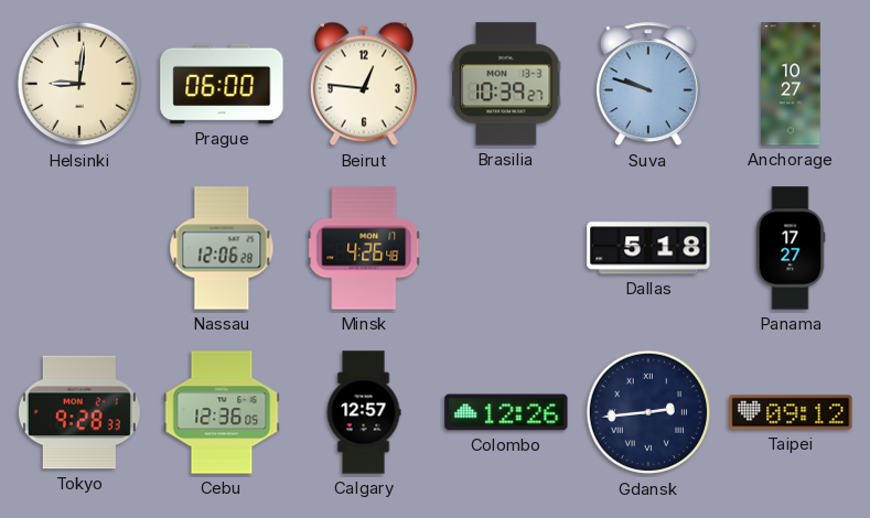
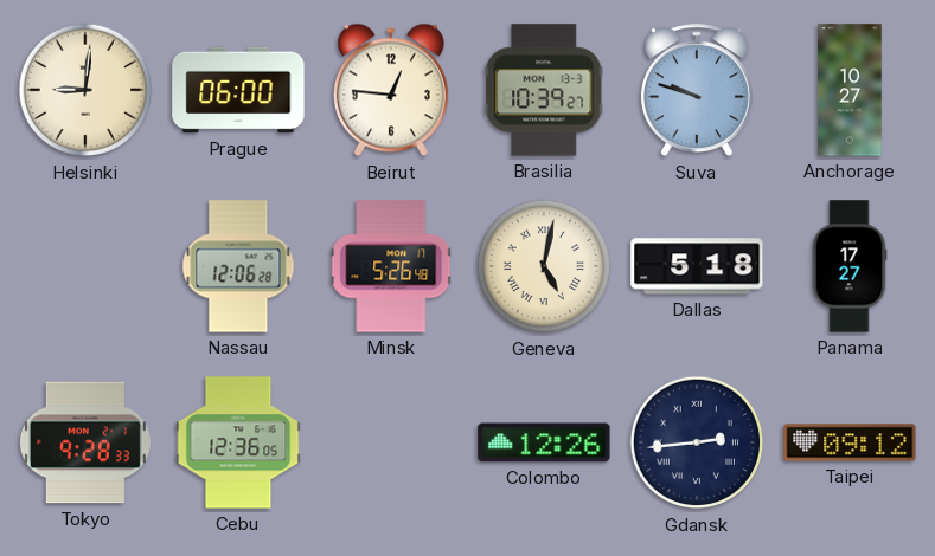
Minsk: 4:26 -> 5:26
Geneva: none -> 5:02
Calgary: 12:57 -> none
